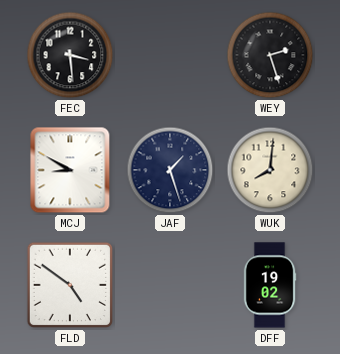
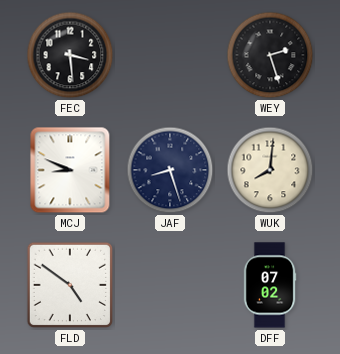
MCJ: 8:50 -> 8:49
JAF: 1:27 -> 8:27
DFF: 19:02 -> 07:02
